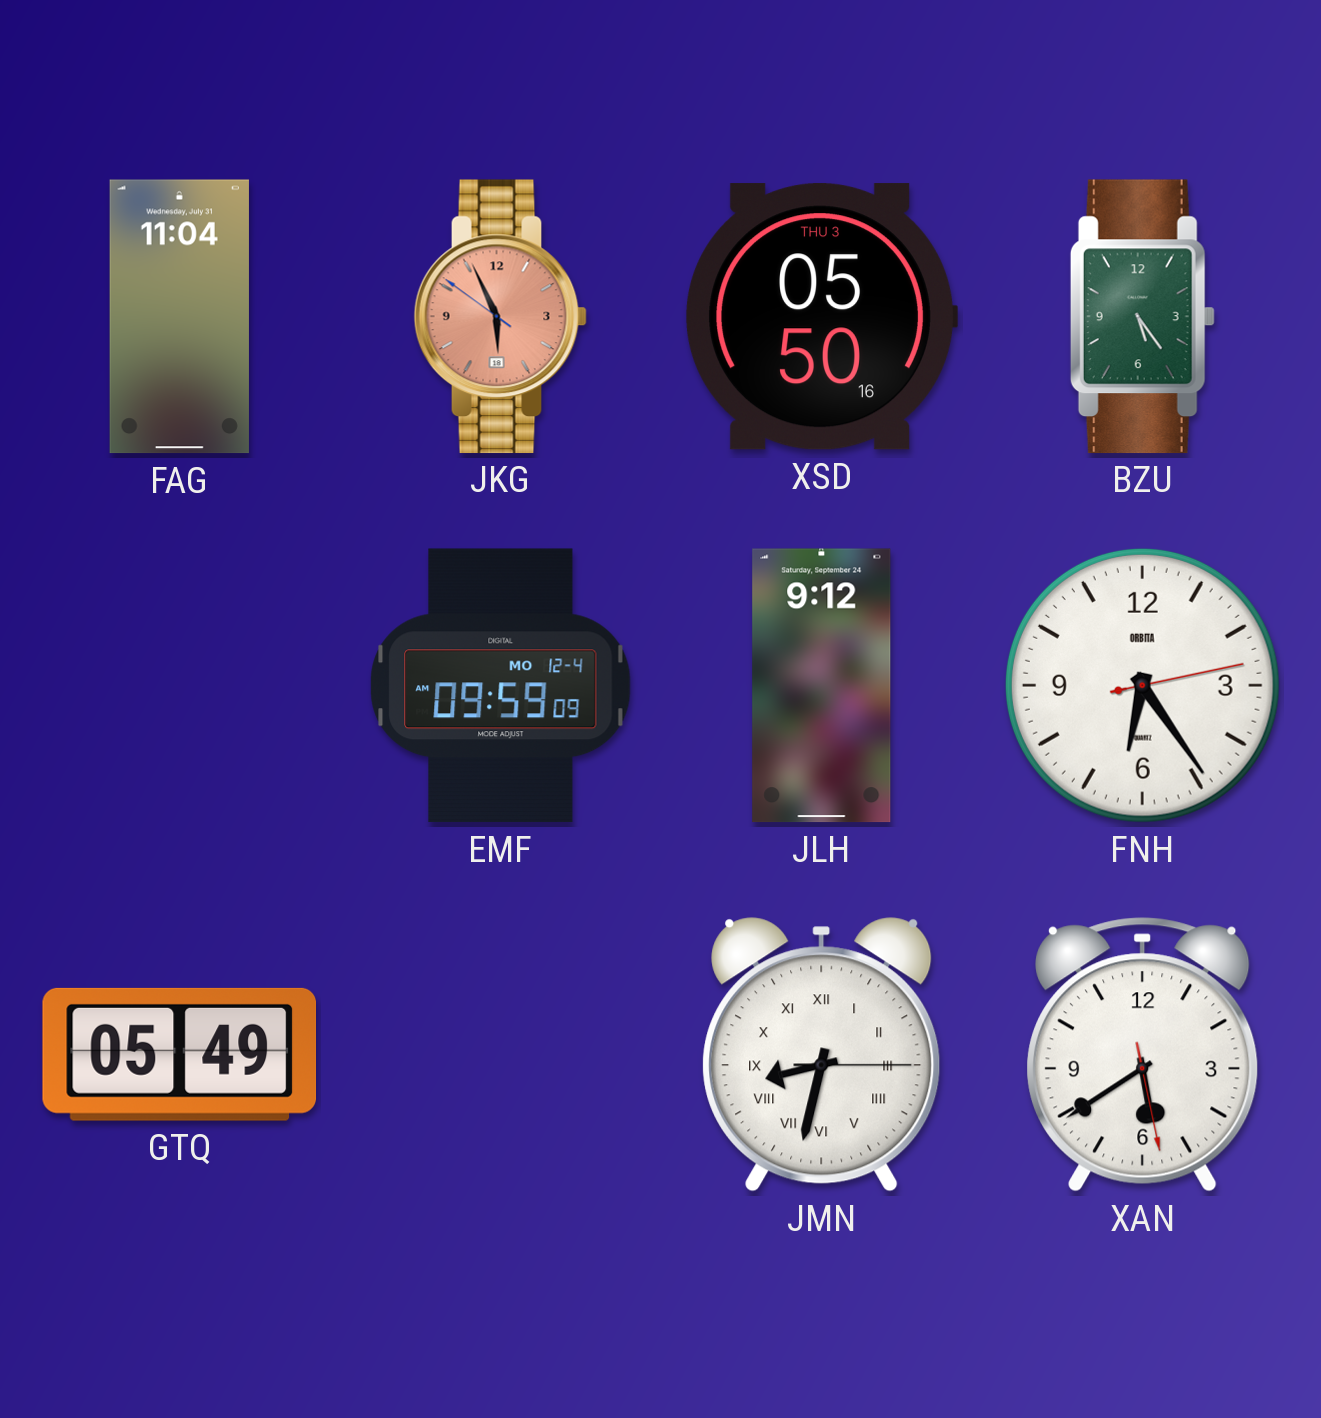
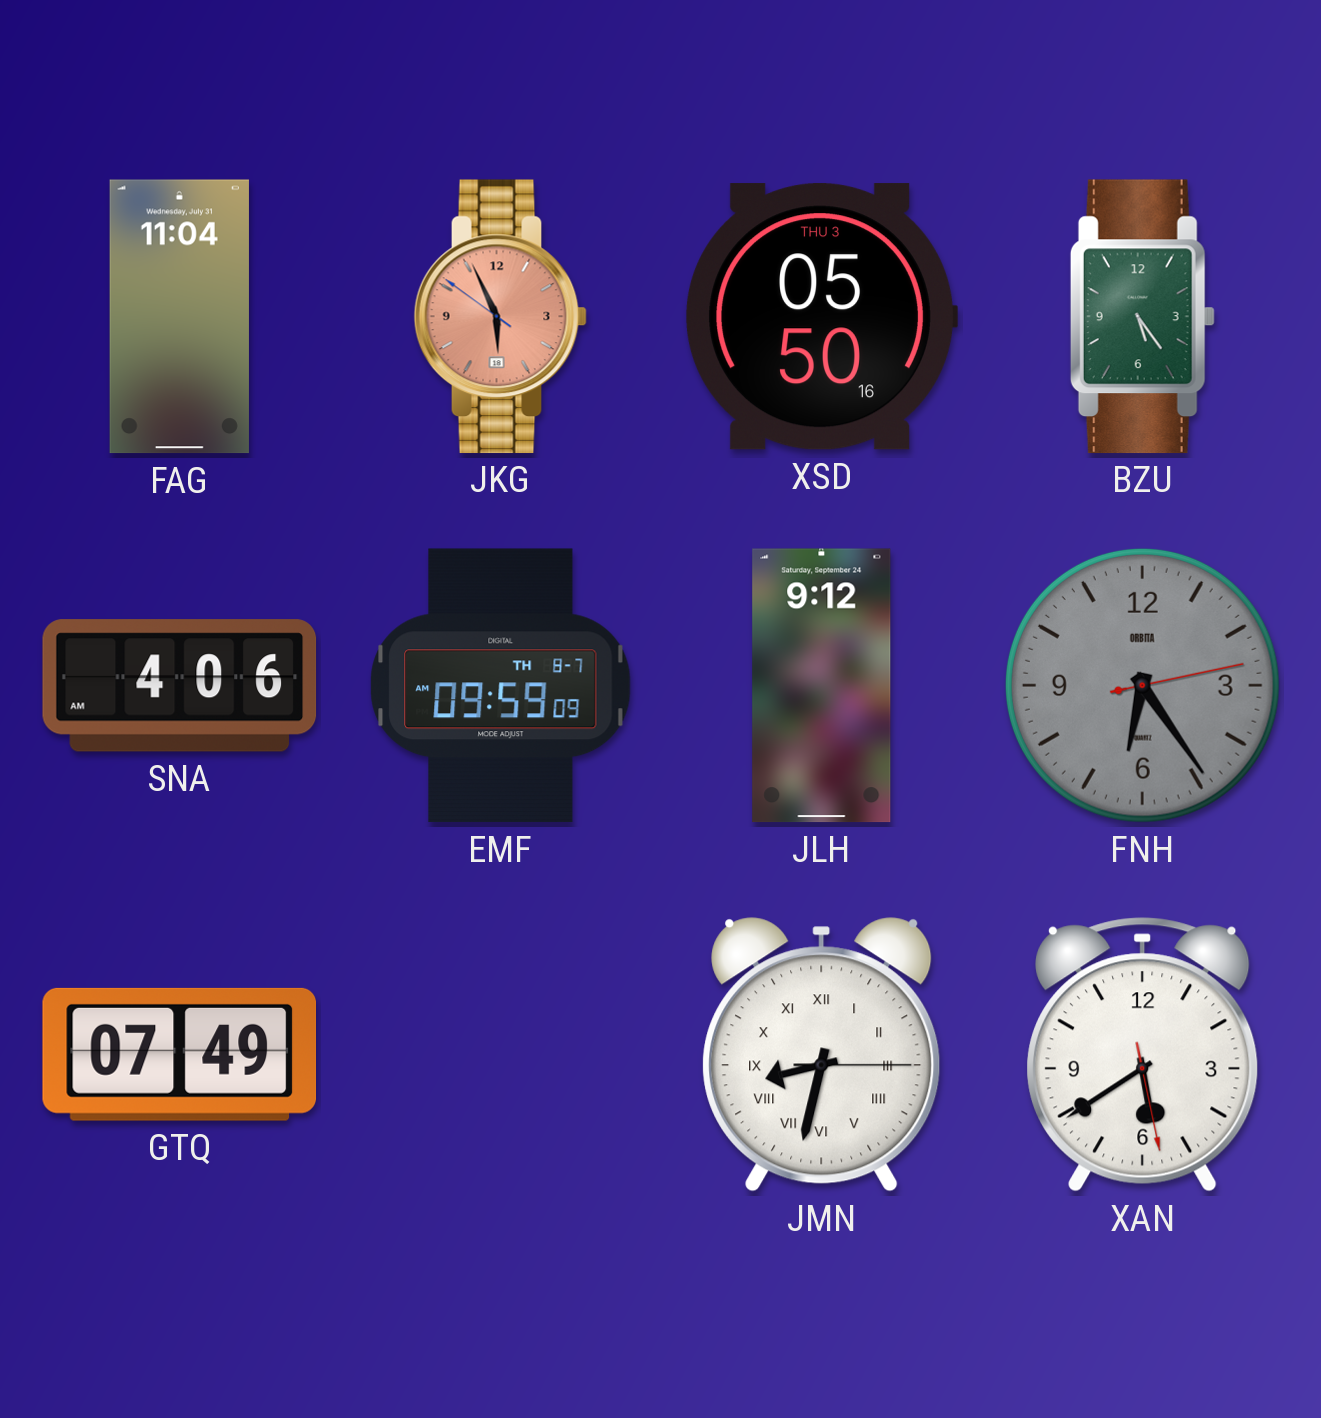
SNA: none -> 4:06
EMF date: MO 12-4 -> TH 8-7
FNH dial: white -> grey
GTQ: 05:49 -> 07:49
